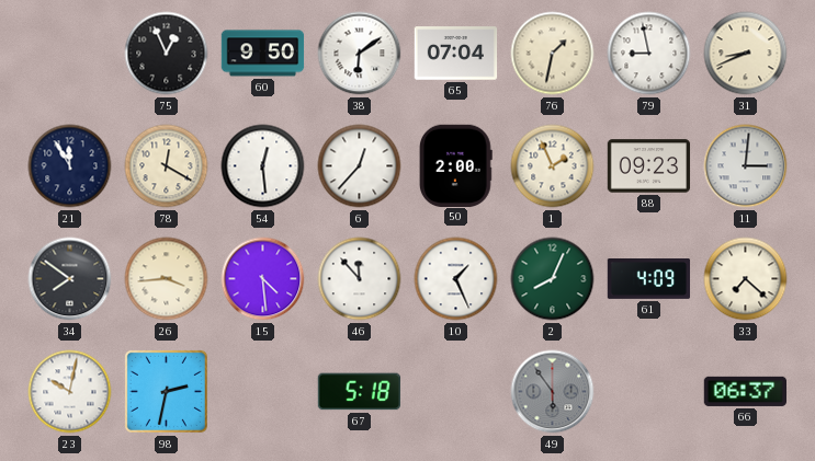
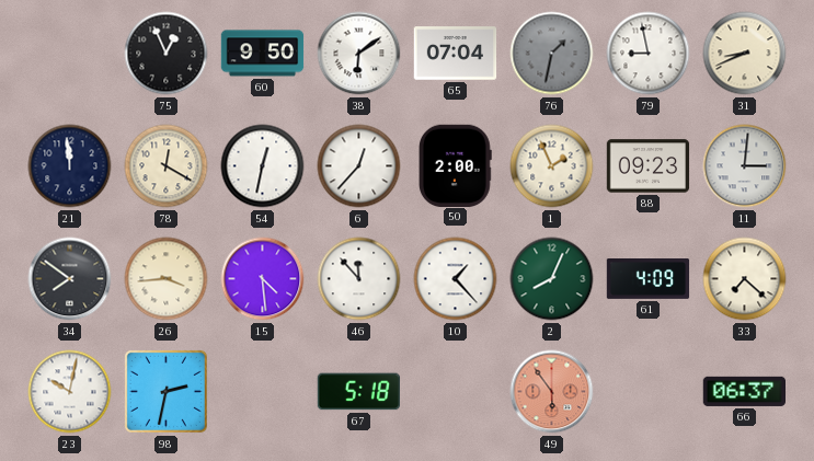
76 dial: cream -> grey
21: 11:55 -> 11:59
54: 12:29 -> 12:32
10: 1:26 -> 1:23
49 dial: grey -> salmon
